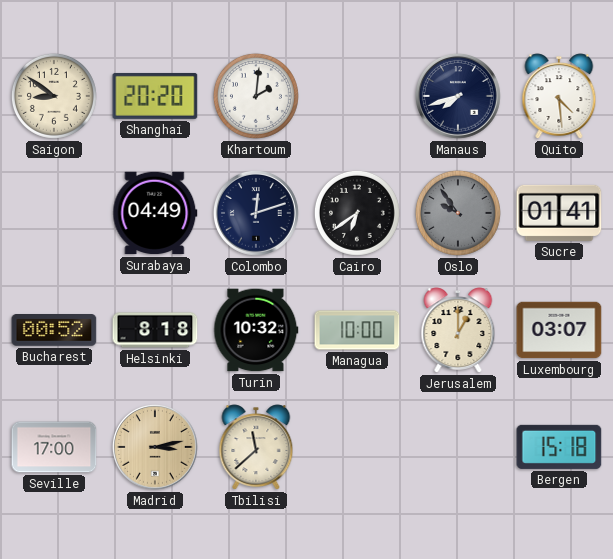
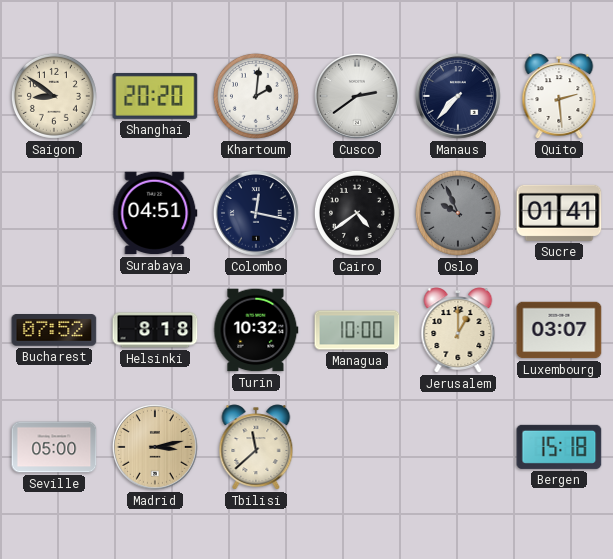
Cusco: none -> 2:39
Manaus: 7:42 -> 7:37
Quito: 4:29 -> 2:29
Surabaya: 04:49 -> 04:51
Colombo: 12:12 -> 12:17
Cairo: 6:39 -> 4:39
Oslo: 9:54 -> 9:56
Bucharest: 00:52 -> 07:52
Seville: 17:00 -> 05:00
